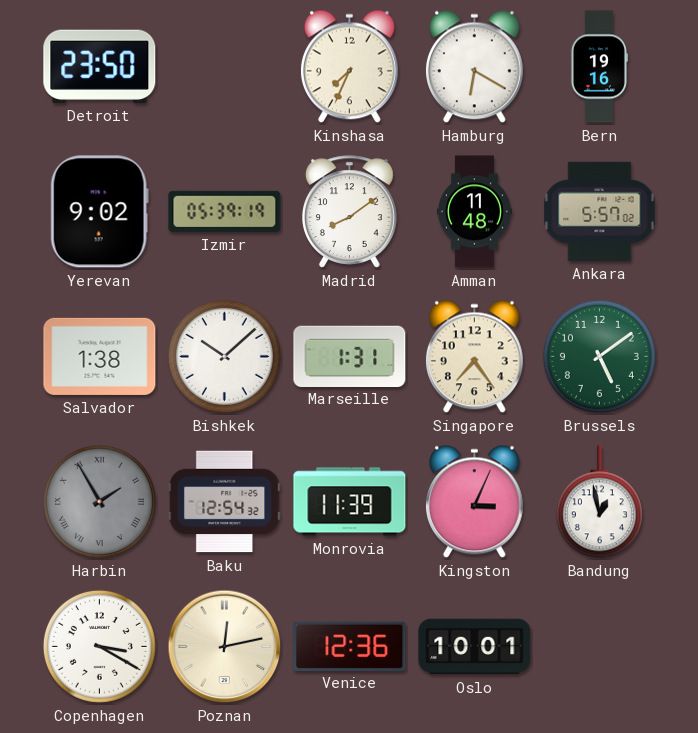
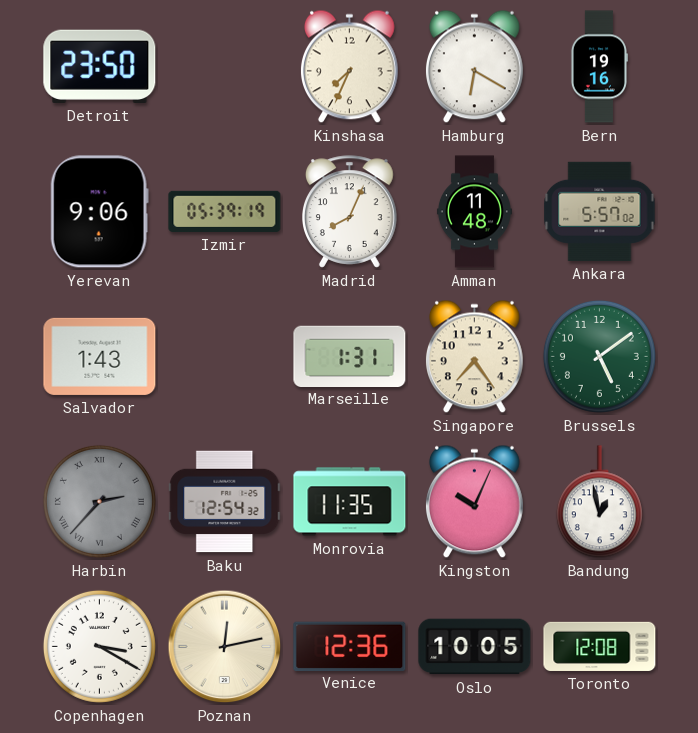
Yerevan: 9:02 -> 9:06
Madrid: 8:09 -> 8:04
Salvador: 1:38 -> 1:43
Bishkek: 10:08 -> none
Harbin: 1:55 -> 2:37
Monrovia: 11:39 -> 11:35
Kingston: 3:04 -> 10:04
Oslo: 10:01 -> 10:05
Toronto: none -> 12:08
